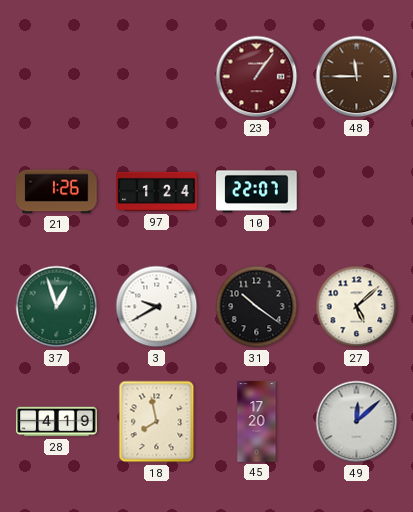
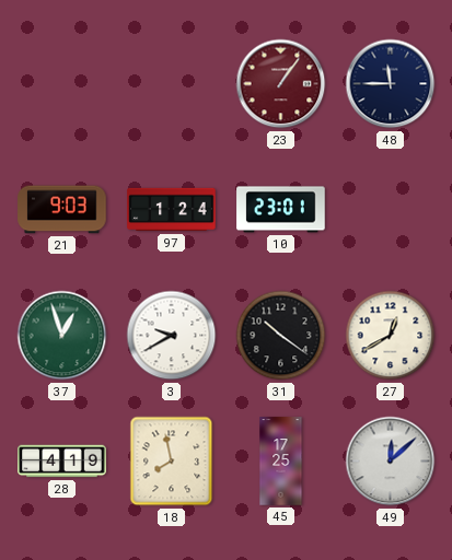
48 dial: brown -> navy
21: 1:26 -> 9:03
10: 22:07 -> 23:01
27: 5:08 -> 12:40
45: 17:20 -> 17:25
